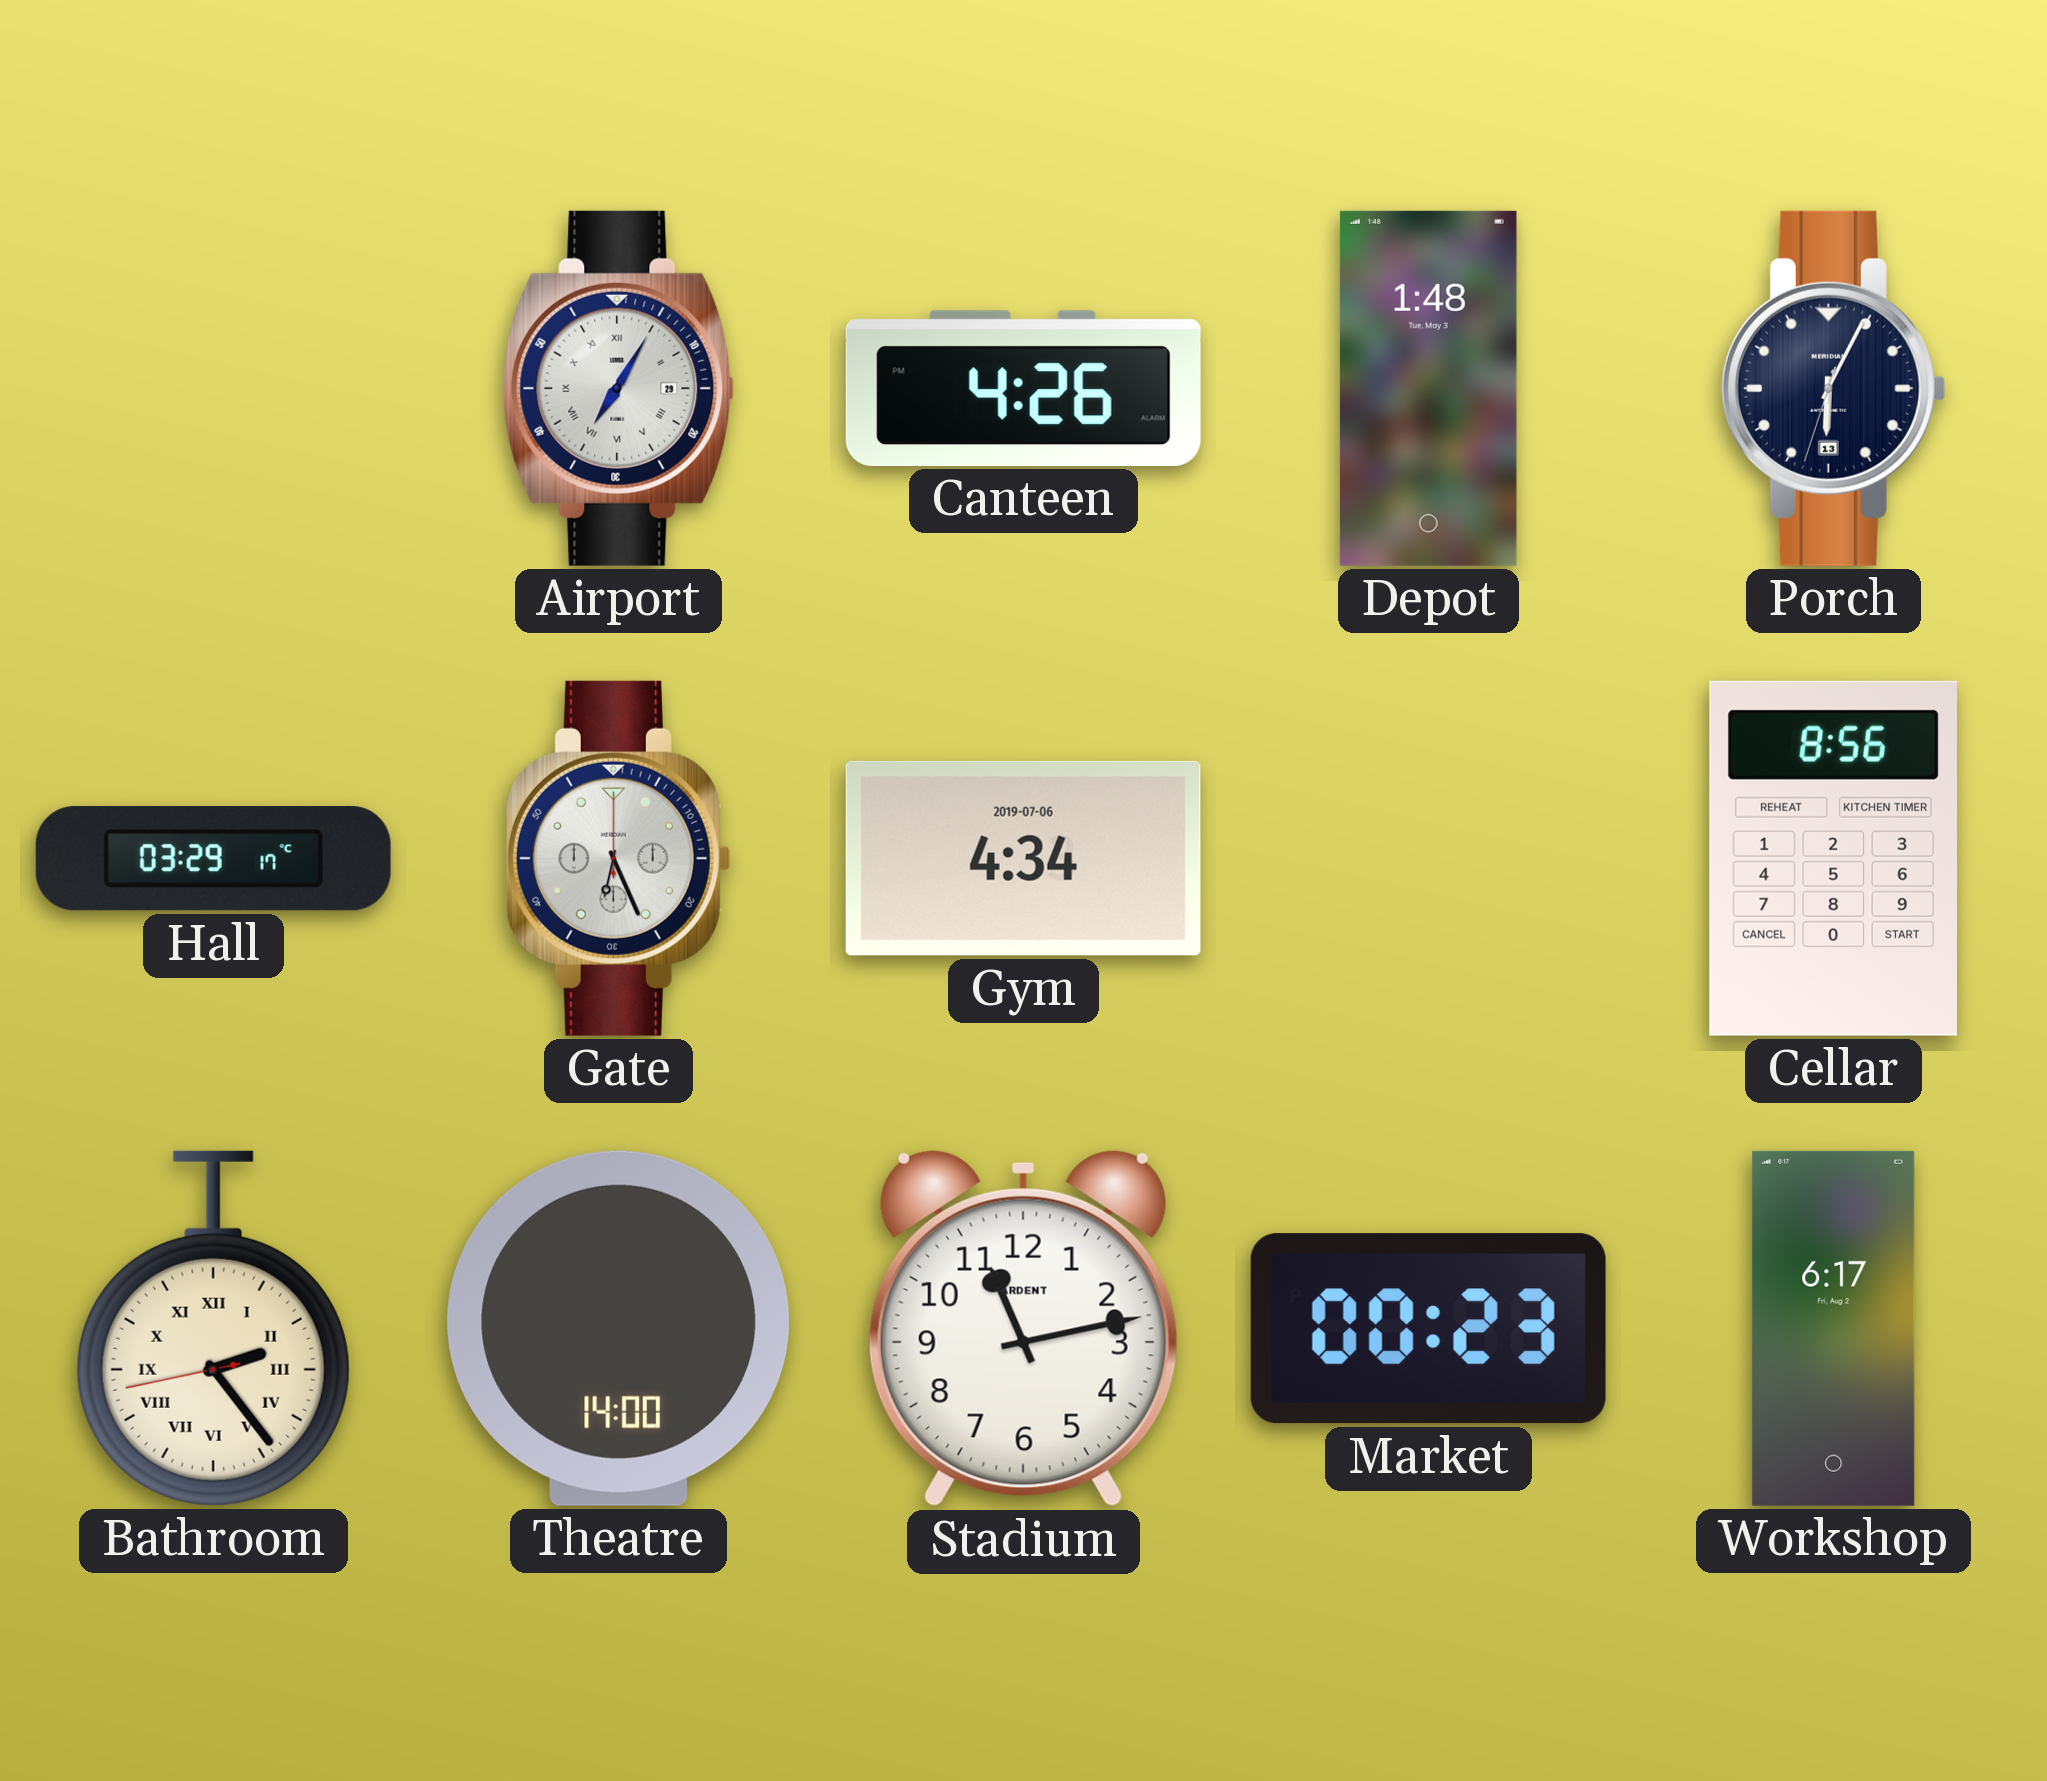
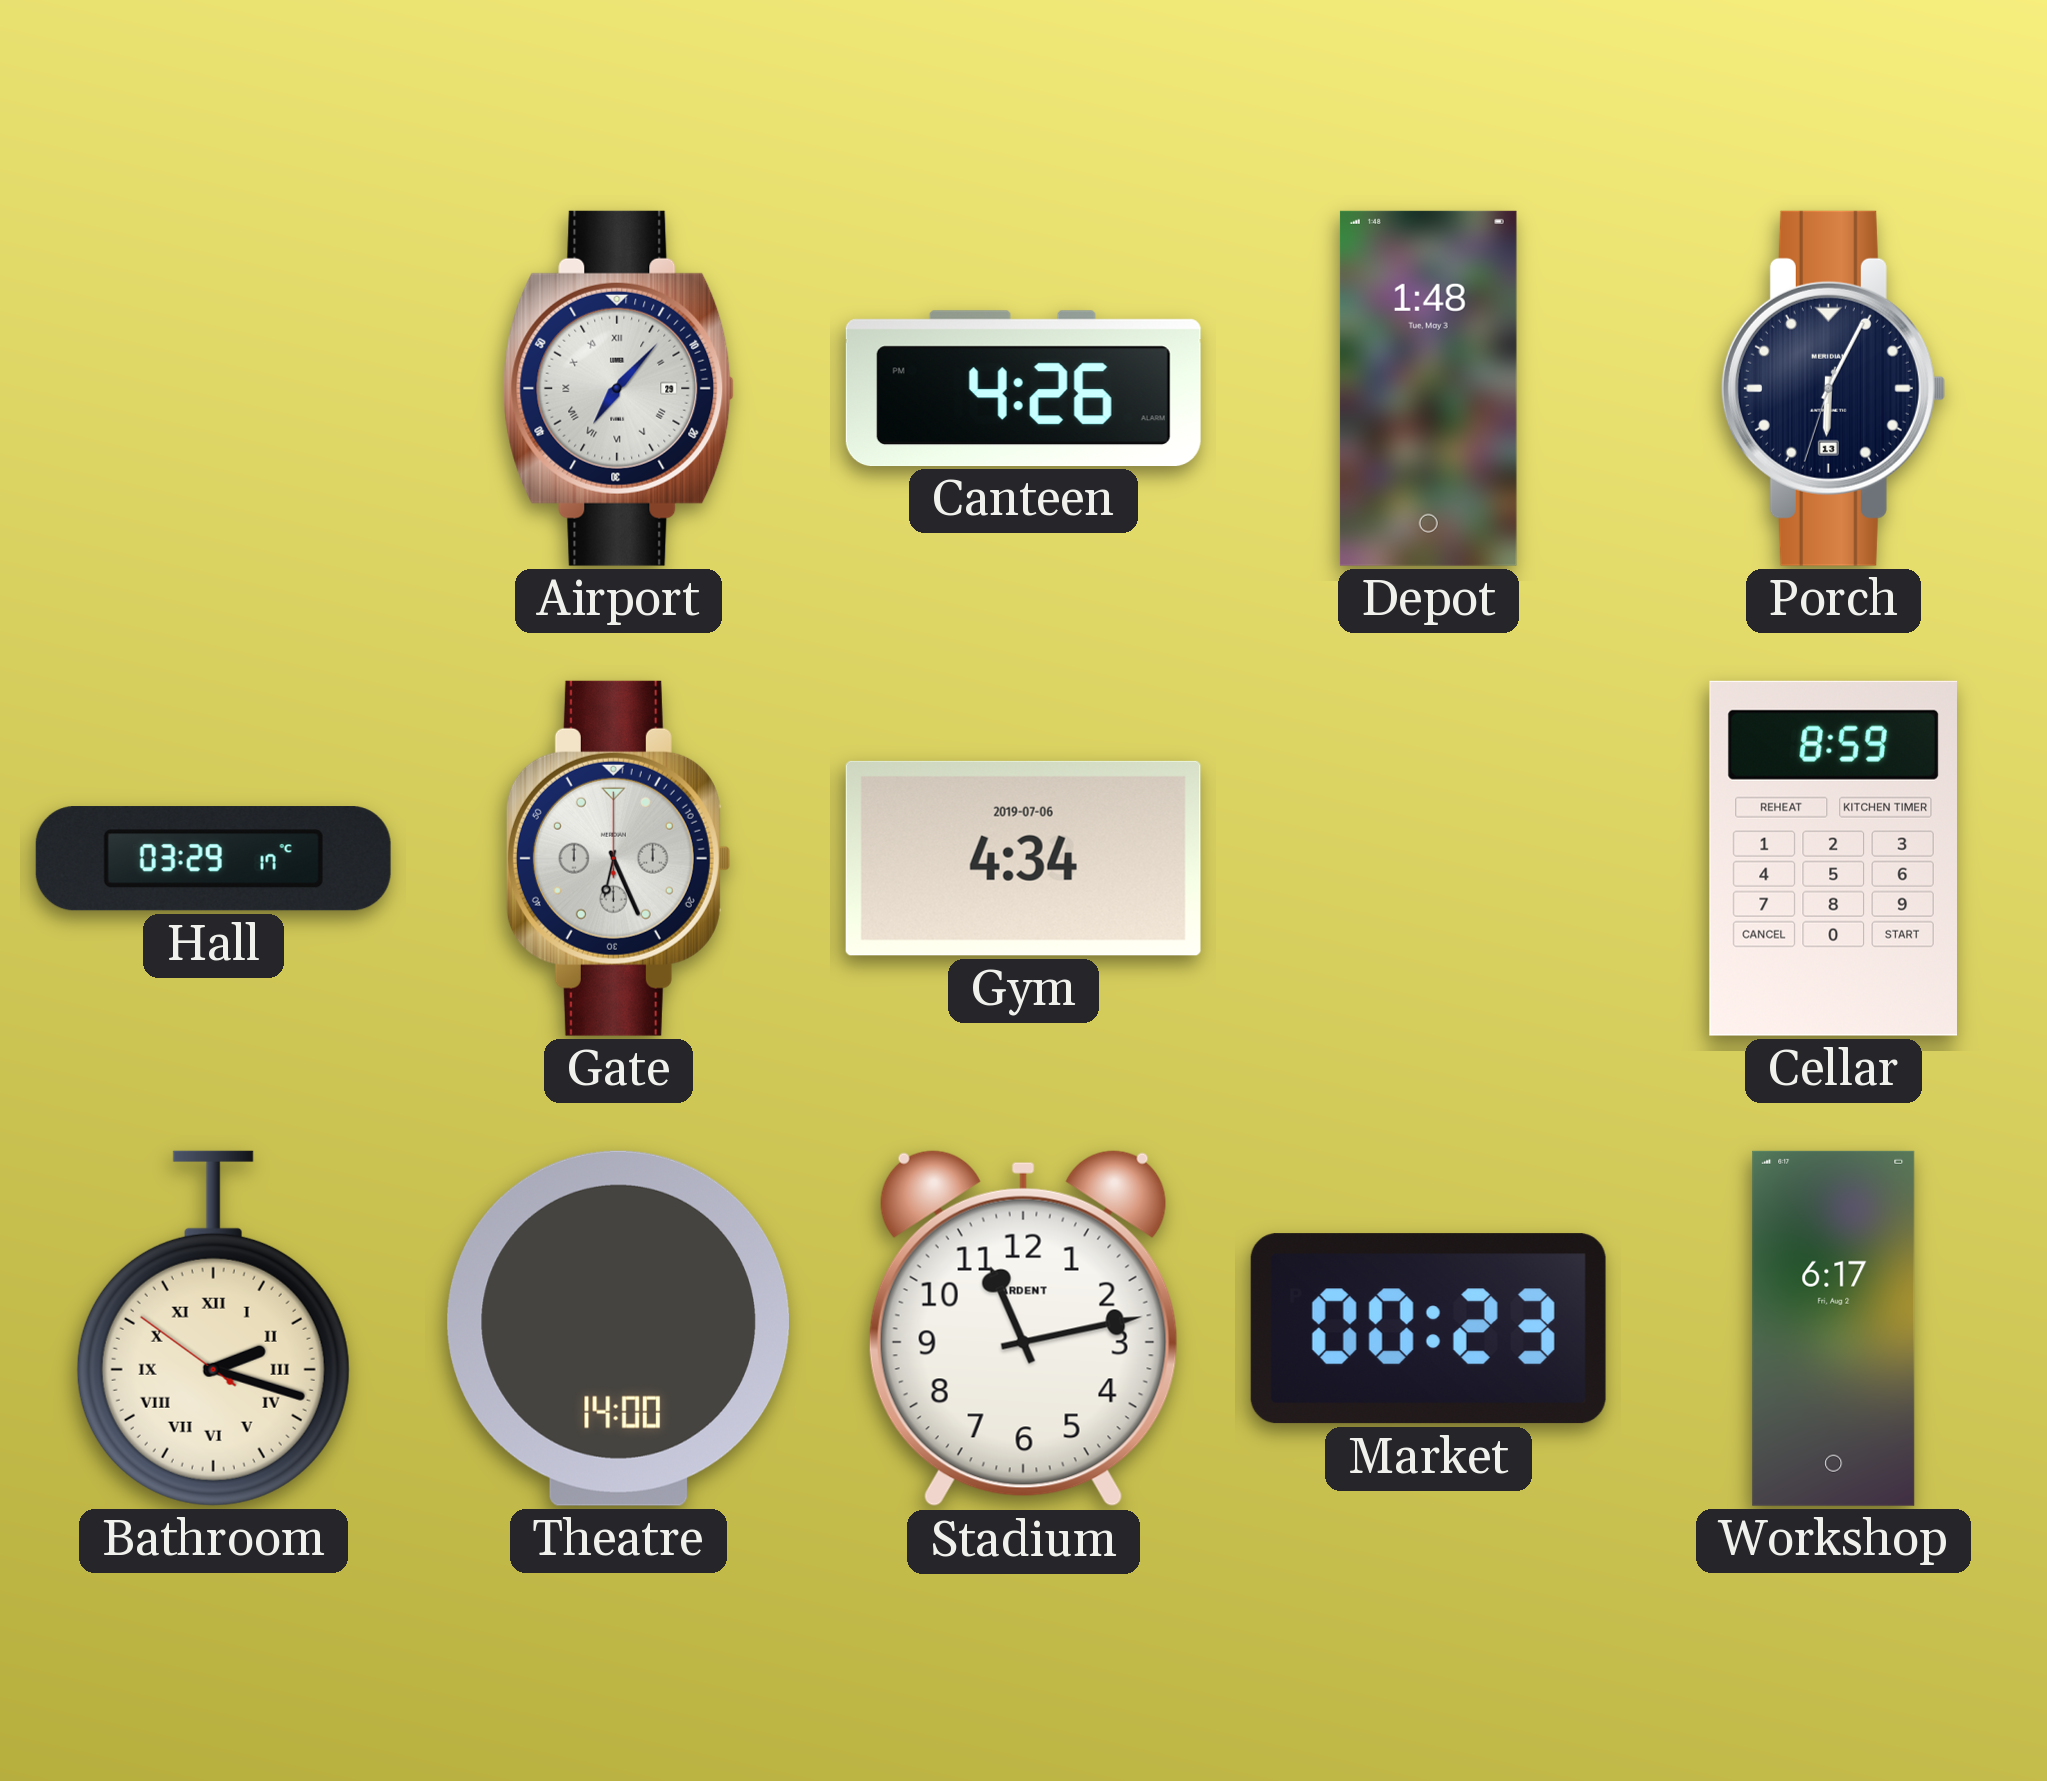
Airport: 7:05 -> 7:07
Cellar: 8:56 -> 8:59
Bathroom: 2:23 -> 2:17
